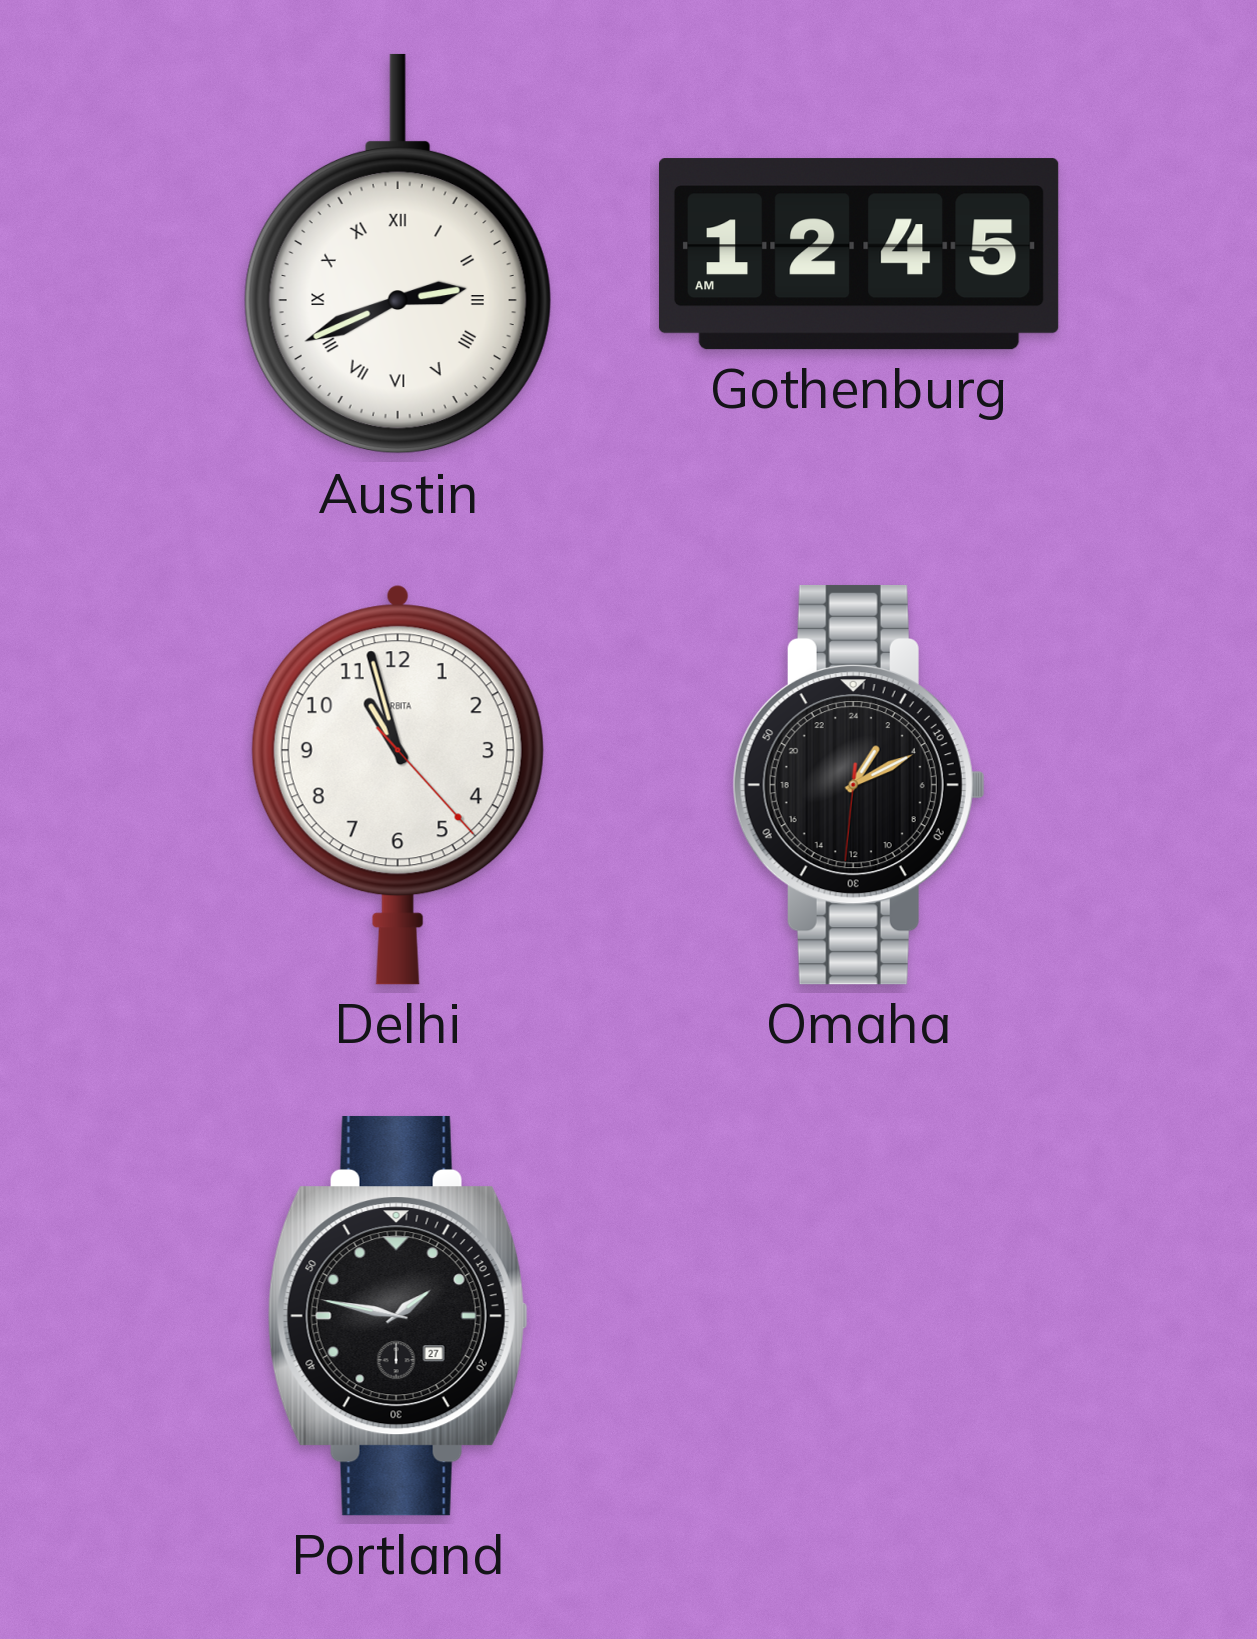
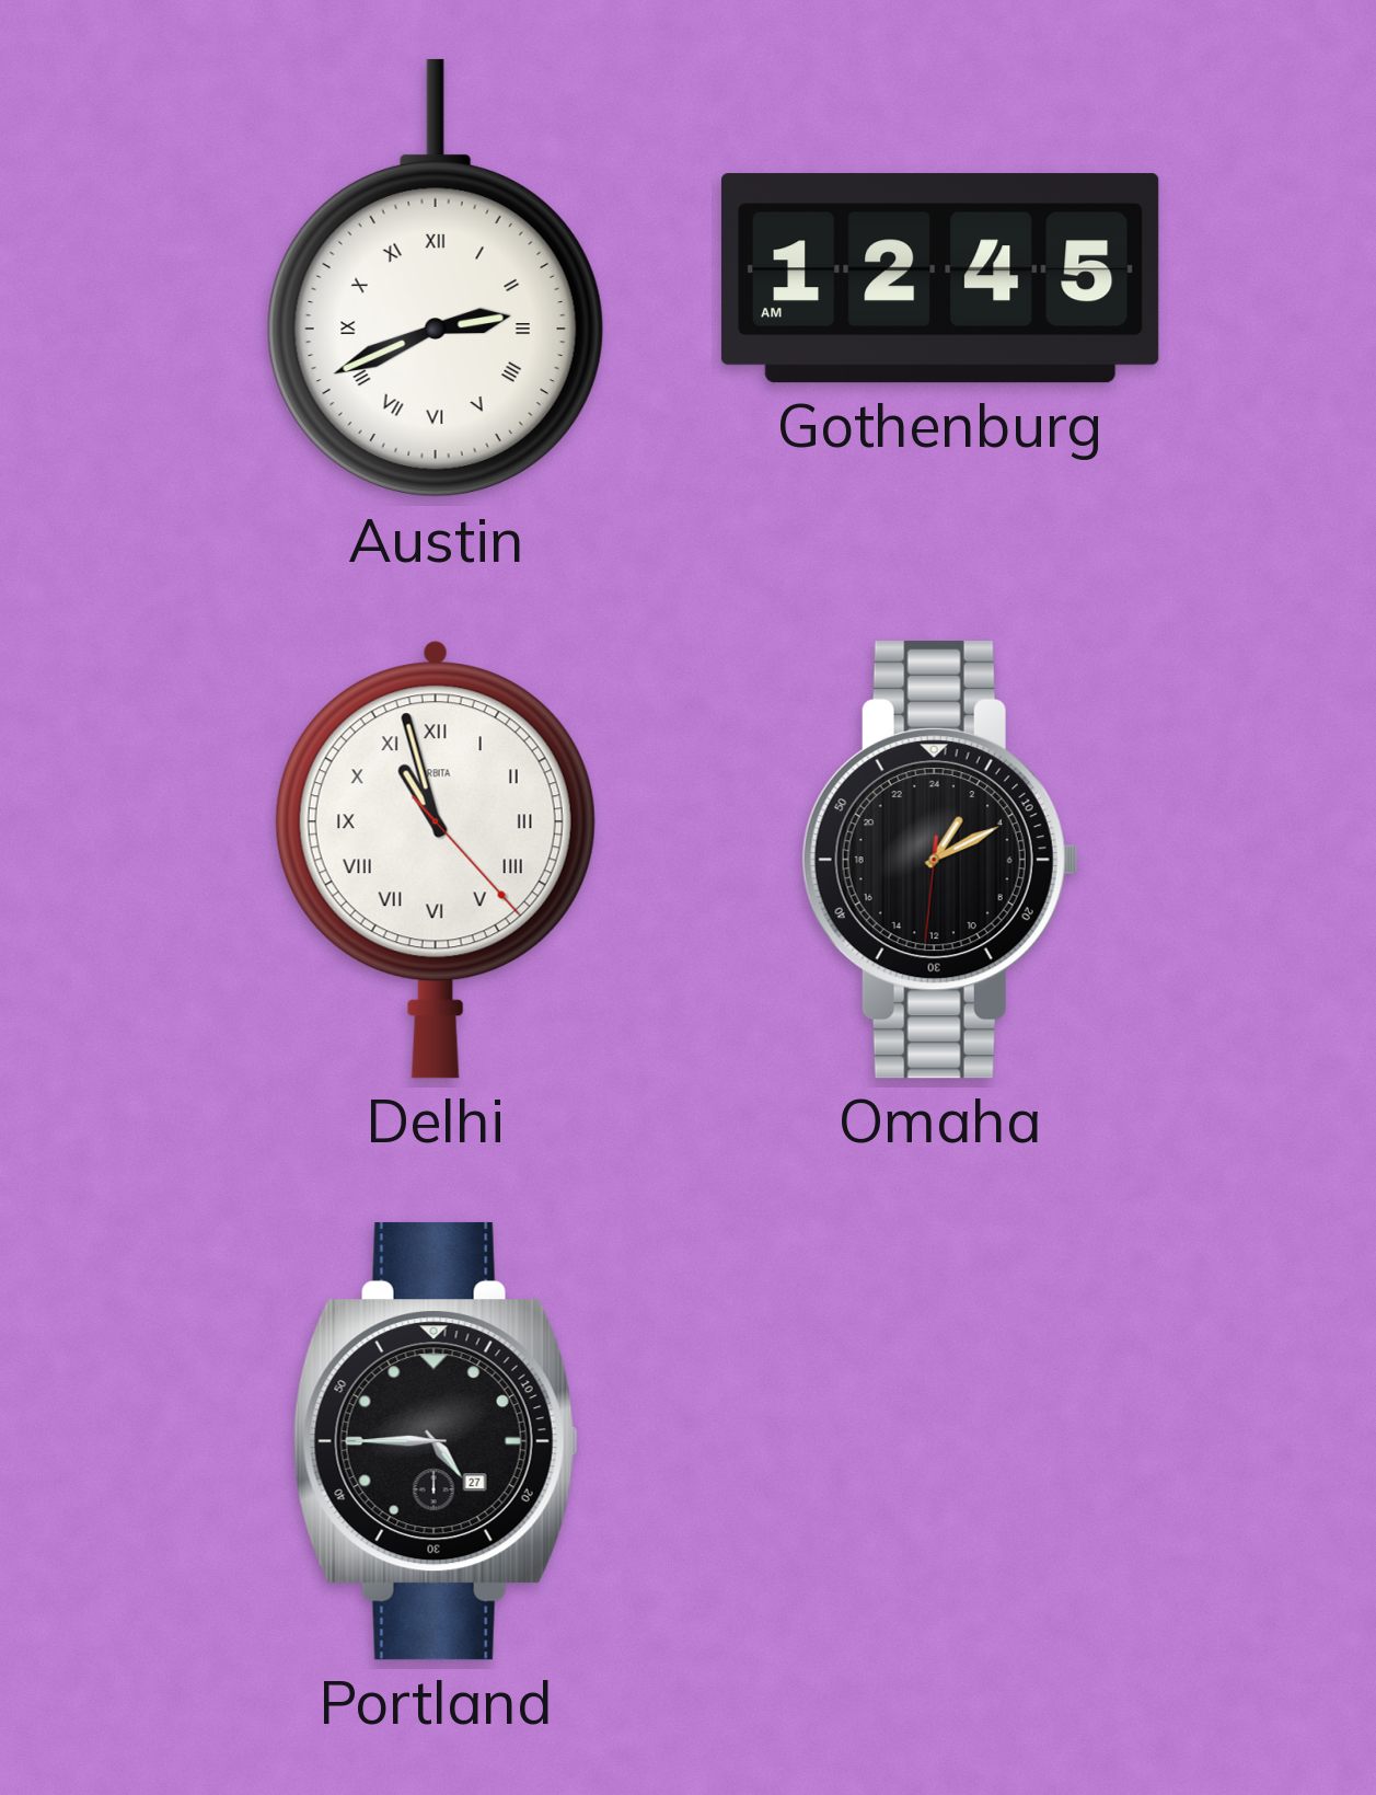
Delhi numerals: Arabic -> Roman
Portland: 1:47 -> 4:45
